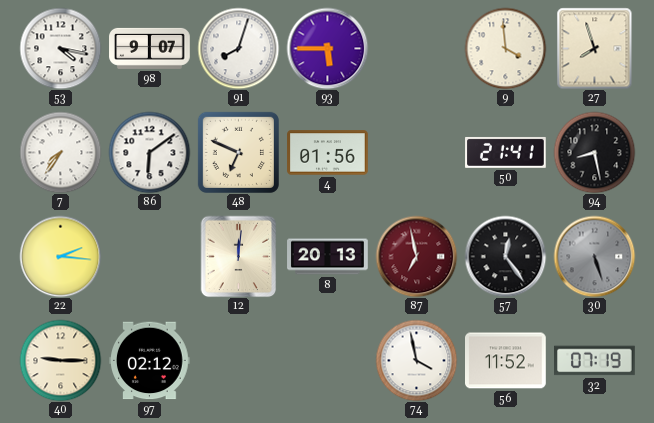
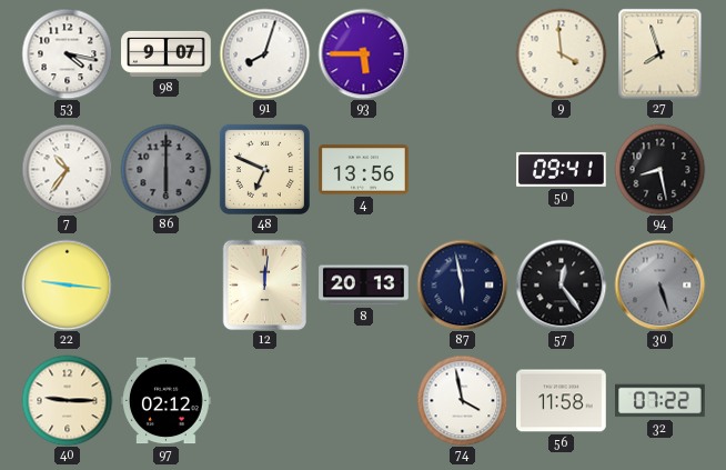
7: 7:36 -> 10:36
86: 6:09 -> 6:00
86 dial: white -> grey
4: 01:56 -> 13:56
50: 21:41 -> 09:41
22: 2:16 -> 9:16
87: 6:58 -> 5:58
87 dial: burgundy -> navy
56: 11:52 -> 11:58
32: 07:19 -> 07:22
